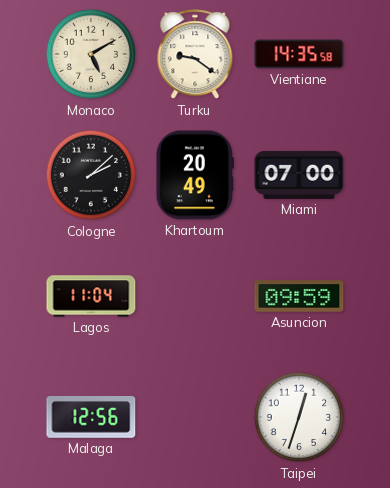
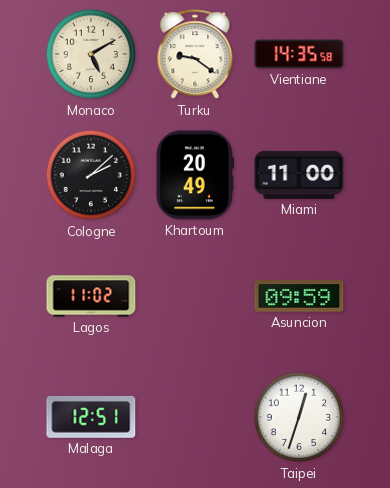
Miami: 07:00 -> 11:00
Lagos: 11:04 -> 11:02
Malaga: 12:56 -> 12:51
